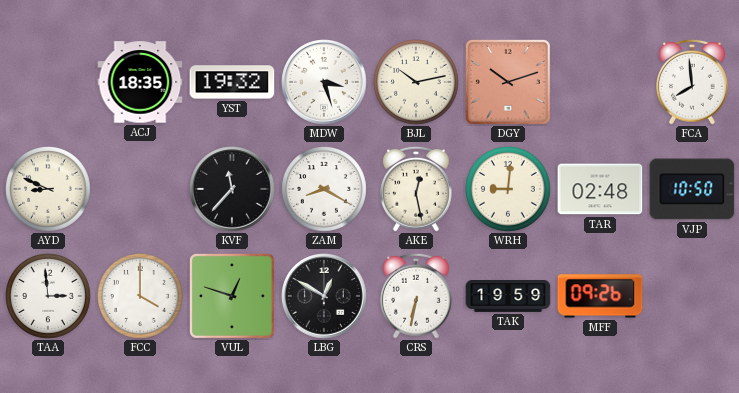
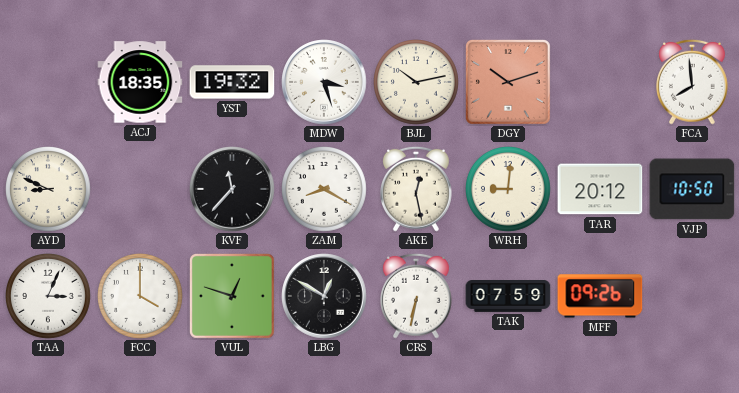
TAR: 02:48 -> 20:12
TAA: 2:59 -> 3:04
TAK: 19:59 -> 07:59
